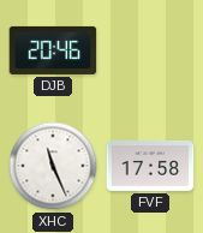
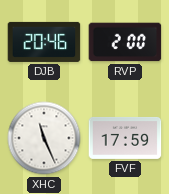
RVP: none -> 2:00
FVF: 17:58 -> 17:59
